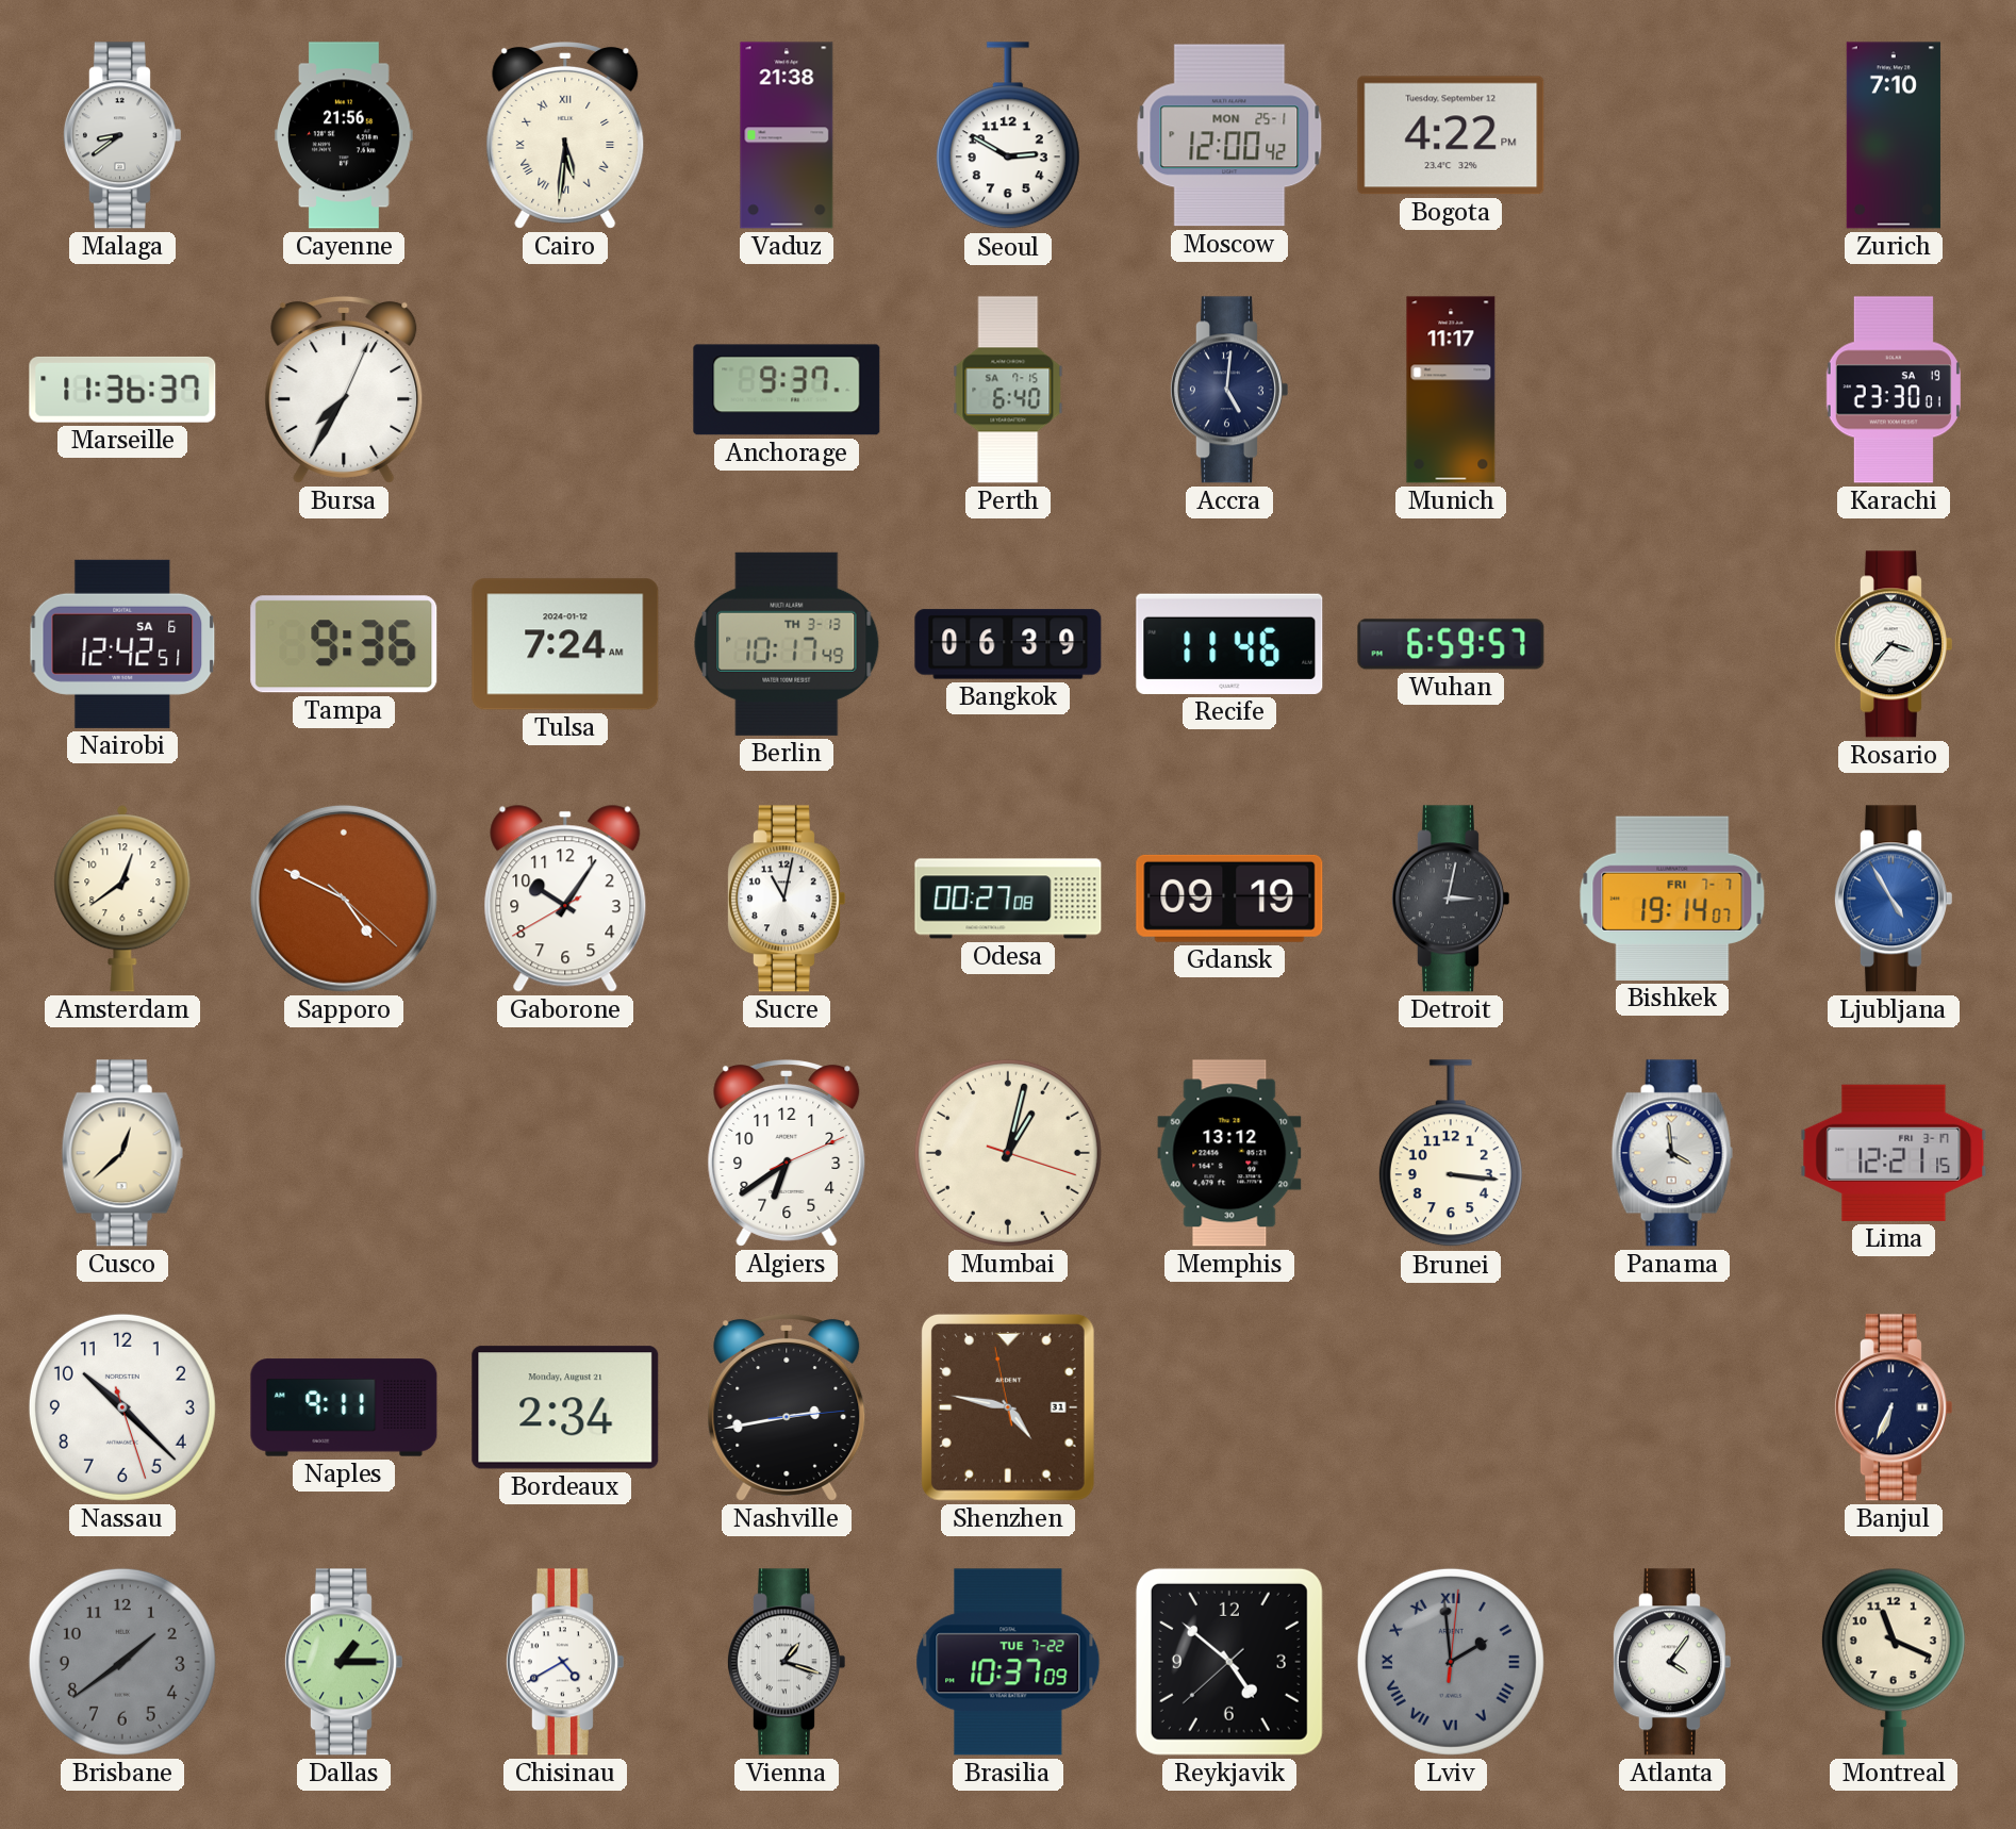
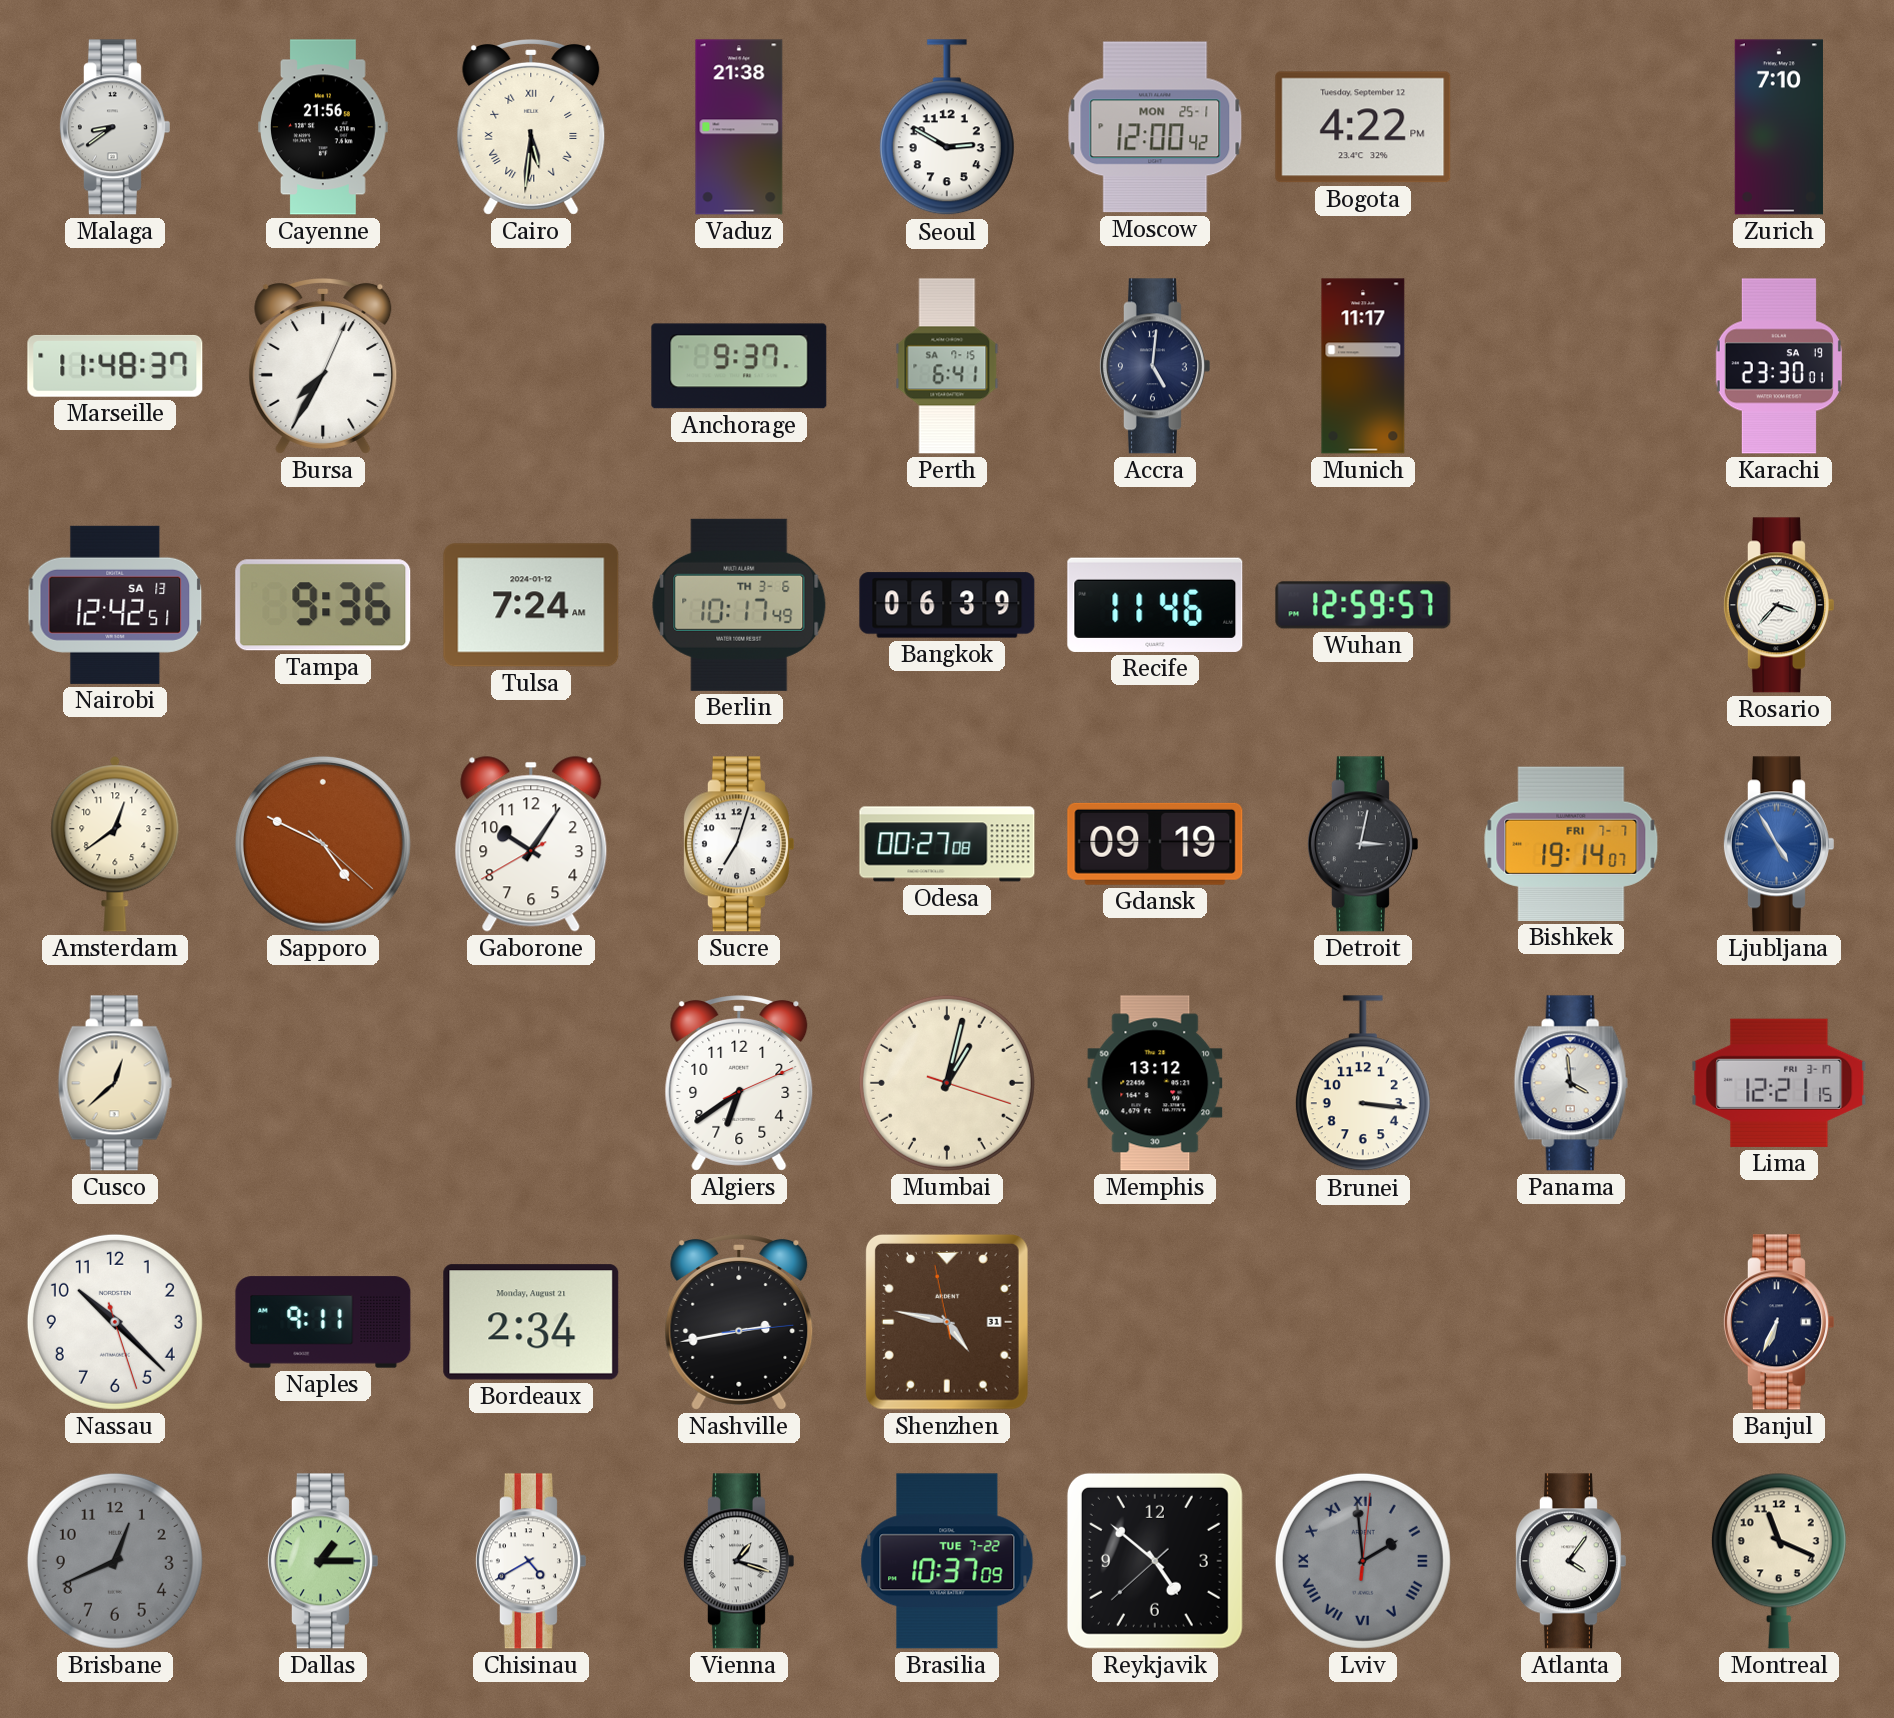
Marseille: 11:36 -> 11:48
Perth: 6:40 -> 6:41
Nairobi date: SA 6 -> SA 13
Berlin date: TH 3-13 -> TH 3-6
Wuhan: 6:59 -> 12:59
Sucre: 11:02 -> 7:03
Brisbane: 1:39 -> 12:41
